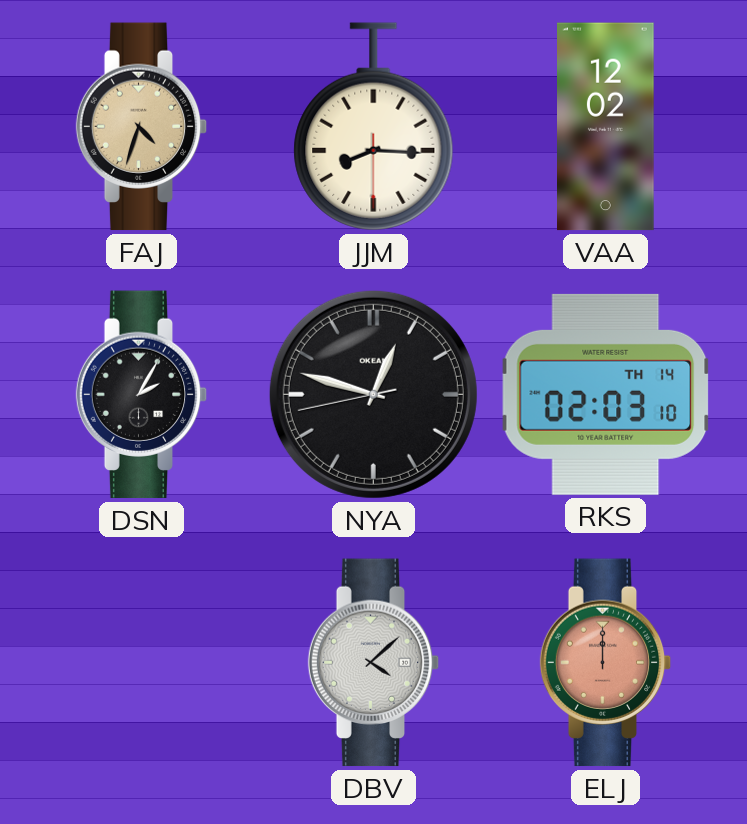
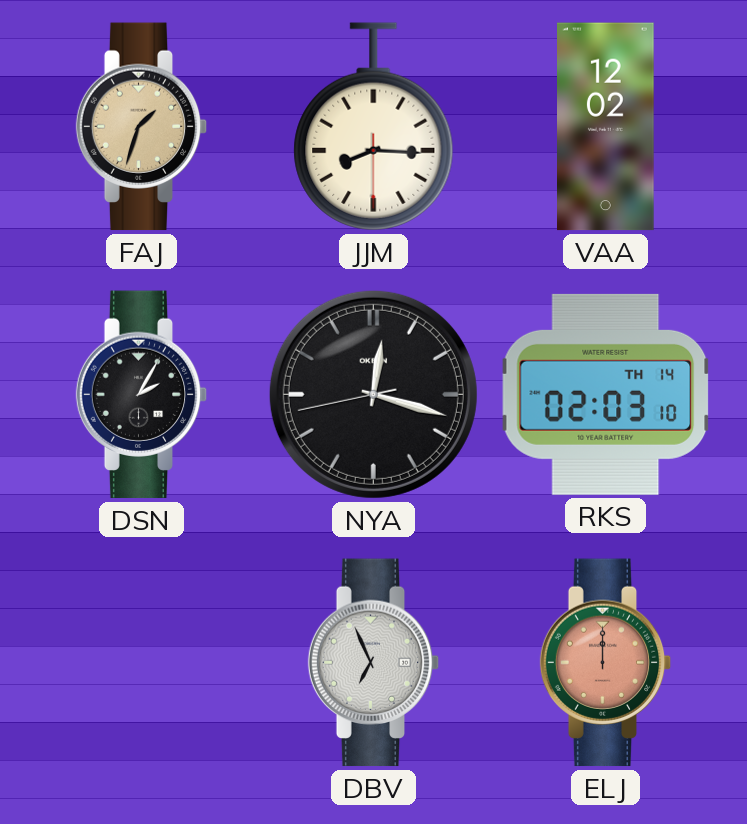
FAJ: 4:33 -> 1:33
NYA: 12:47 -> 12:17
DBV: 4:08 -> 6:56
